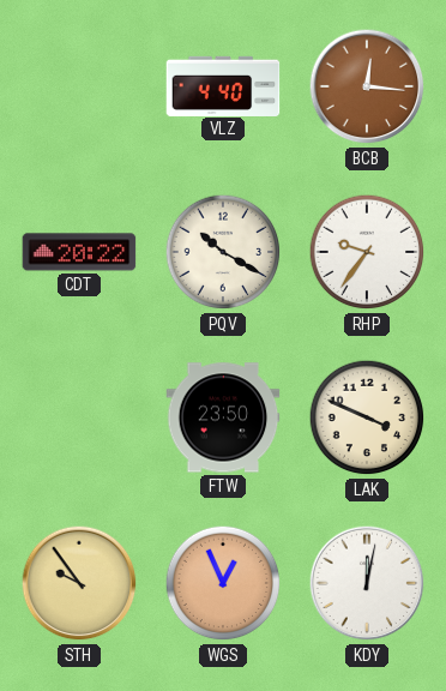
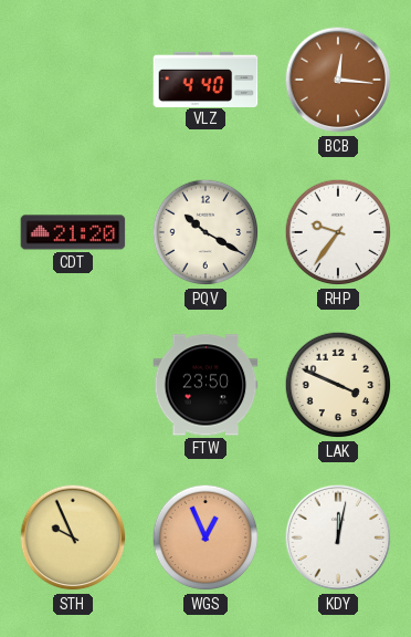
CDT: 20:22 -> 21:20
STH: 9:54 -> 9:56
